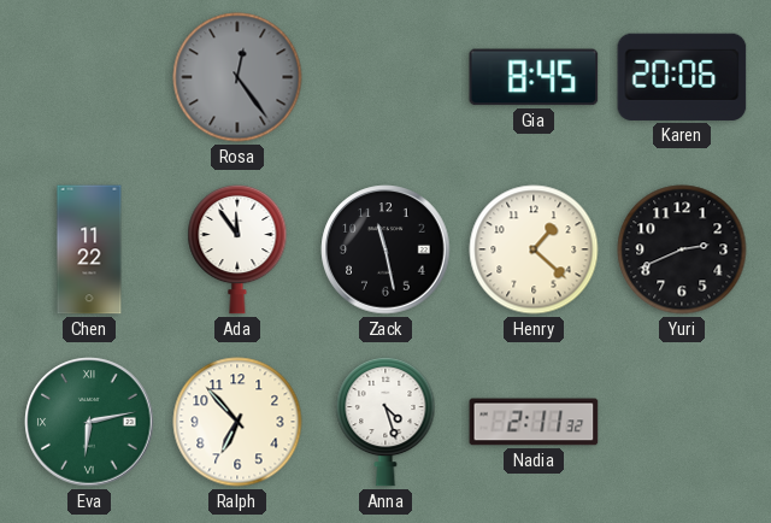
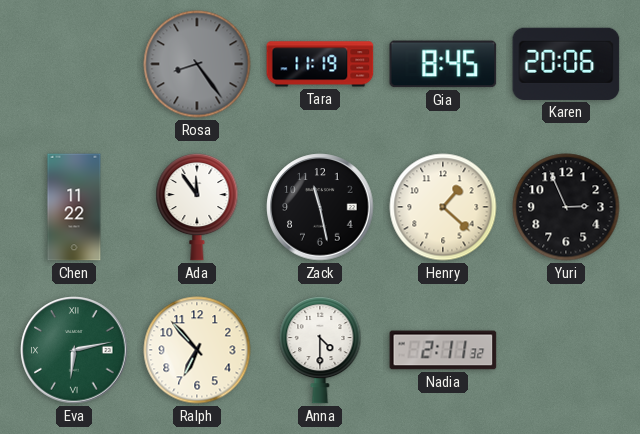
Rosa: 12:24 -> 8:24
Tara: none -> 11:19
Yuri: 2:41 -> 2:56
Anna: 4:27 -> 4:30
